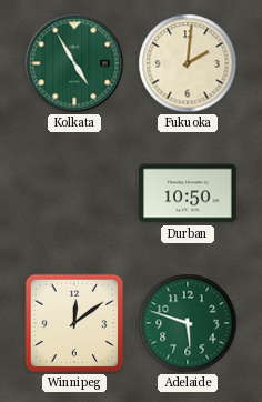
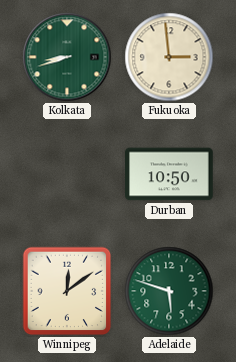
Kolkata: 4:55 -> 8:42
Fukuoka: 2:01 -> 2:59
